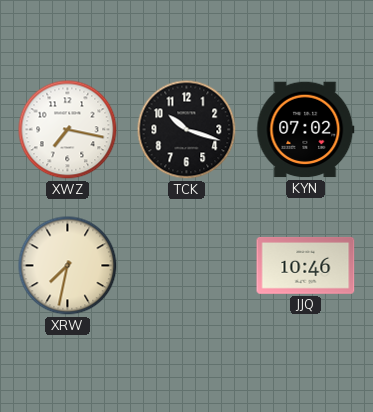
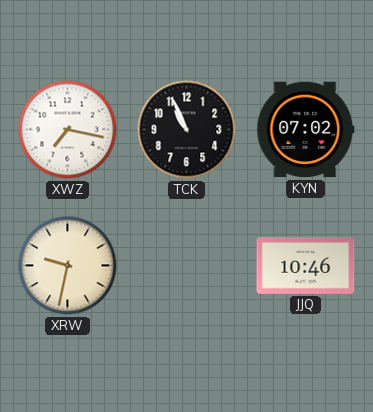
TCK: 10:18 -> 10:56
XRW: 7:32 -> 9:32
